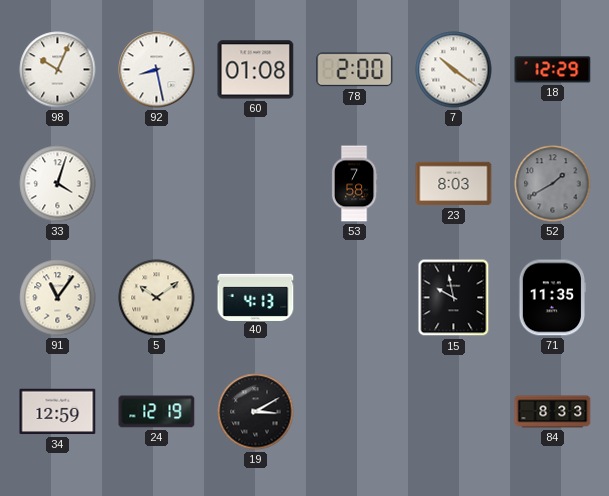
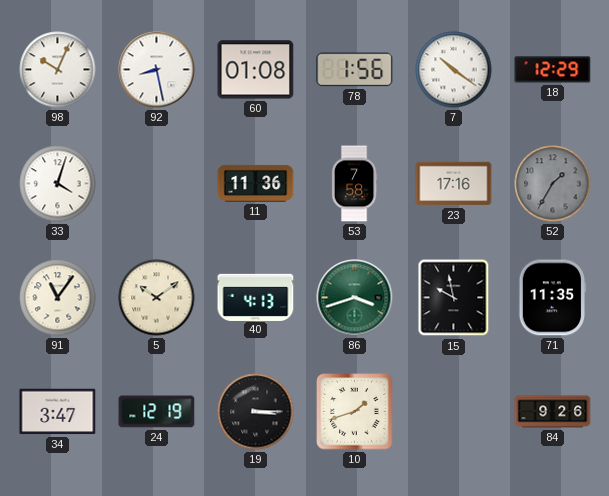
78: 2:00 -> 1:56
11: none -> 11:36
23: 8:03 -> 17:16
52: 1:40 -> 1:35
86: none -> 3:42
34: 12:59 -> 3:47
19: 3:10 -> 3:15
10: none -> 1:42
84: 8:33 -> 9:26
